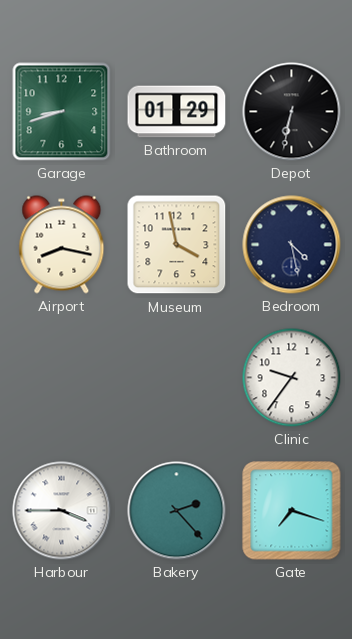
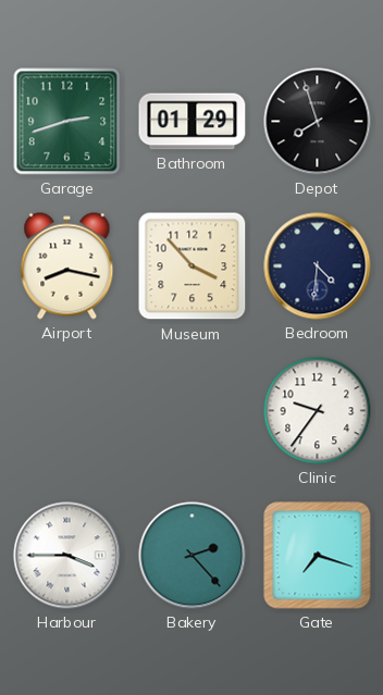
Garage: 8:42 -> 2:42
Depot: 6:32 -> 7:57
Museum: 3:58 -> 3:53
Bedroom: 4:28 -> 4:31
